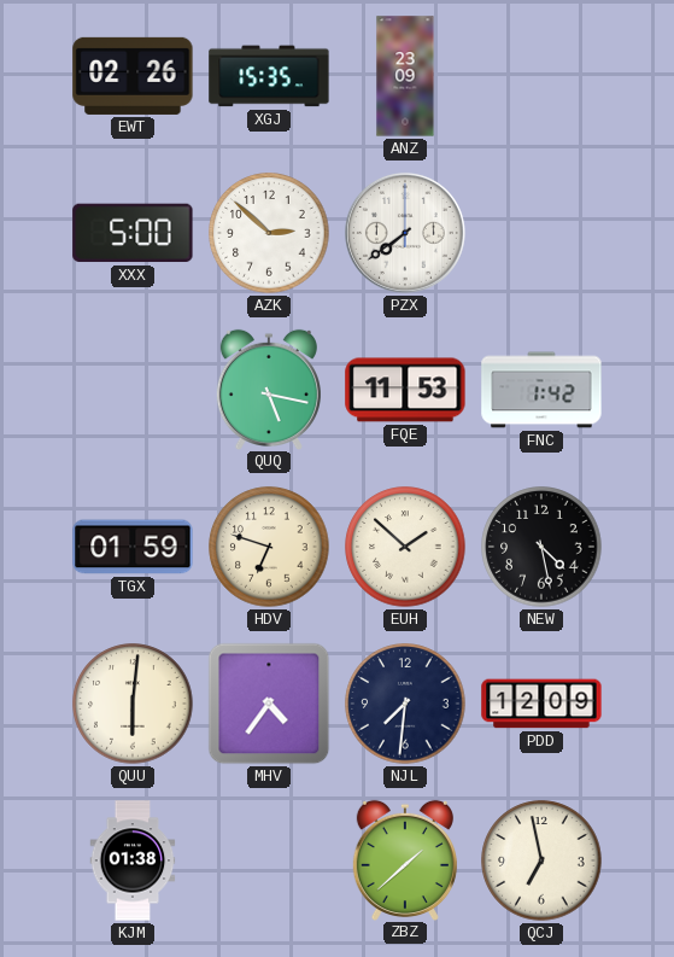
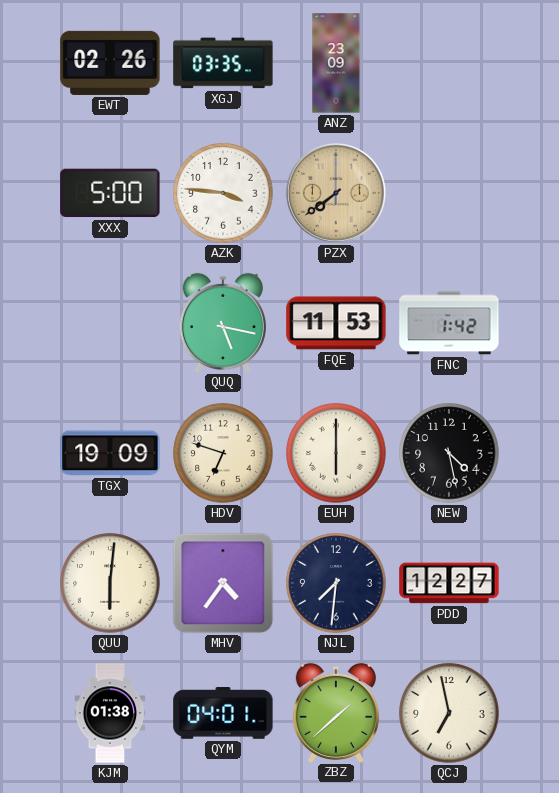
XGJ: 15:35 -> 03:35
AZK: 2:52 -> 3:46
PZX dial: white -> champagne
TGX: 01:59 -> 19:09
EUH: 1:52 -> 6:00
PDD: 12:09 -> 12:27
QYM: none -> 04:01
